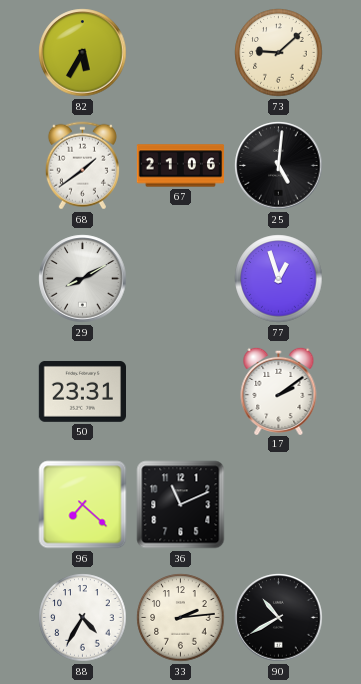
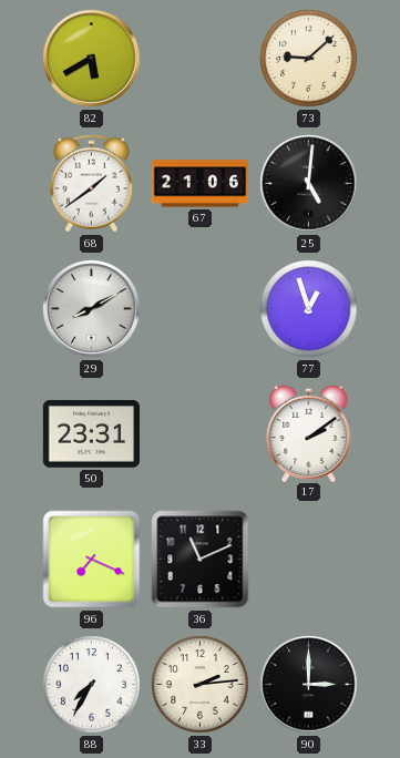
82: 5:35 -> 5:40
96: 7:22 -> 7:19
88: 4:35 -> 7:35
90: 10:40 -> 3:00
